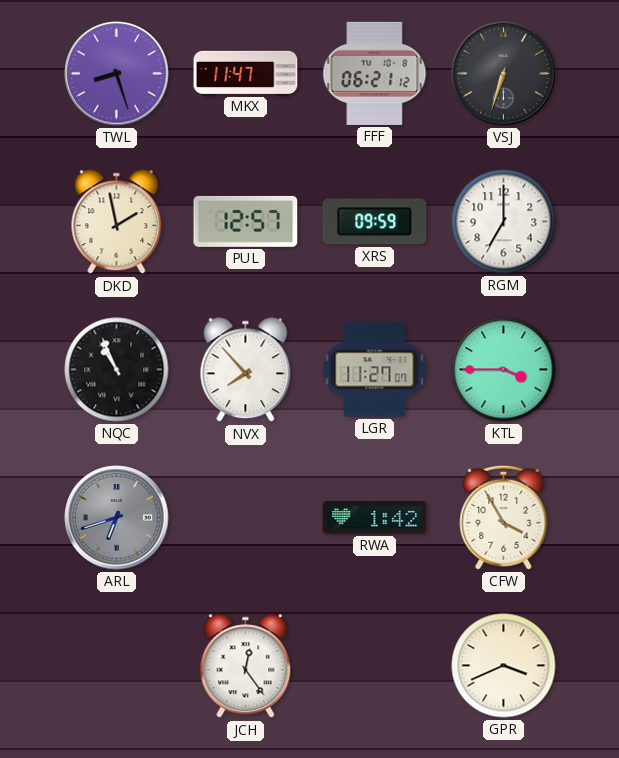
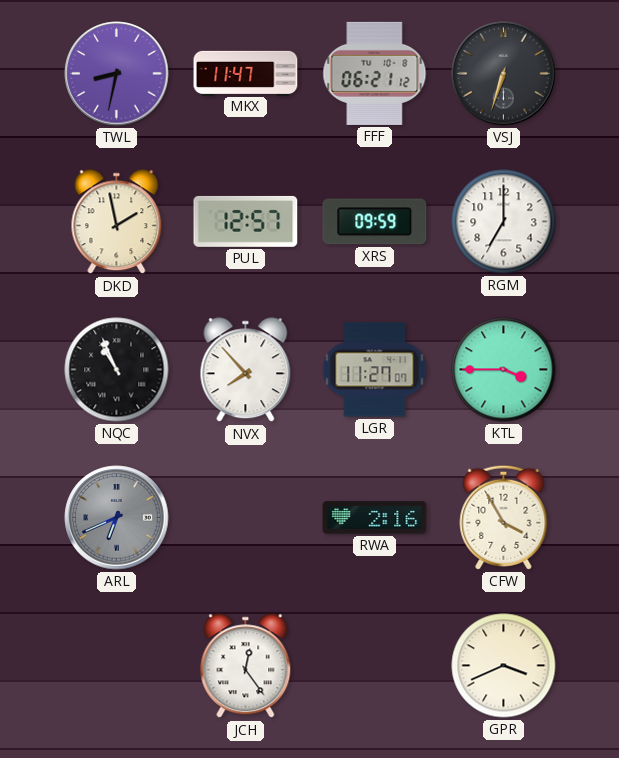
TWL: 8:27 -> 8:32
ARL: 6:42 -> 6:41
RWA: 1:42 -> 2:16
